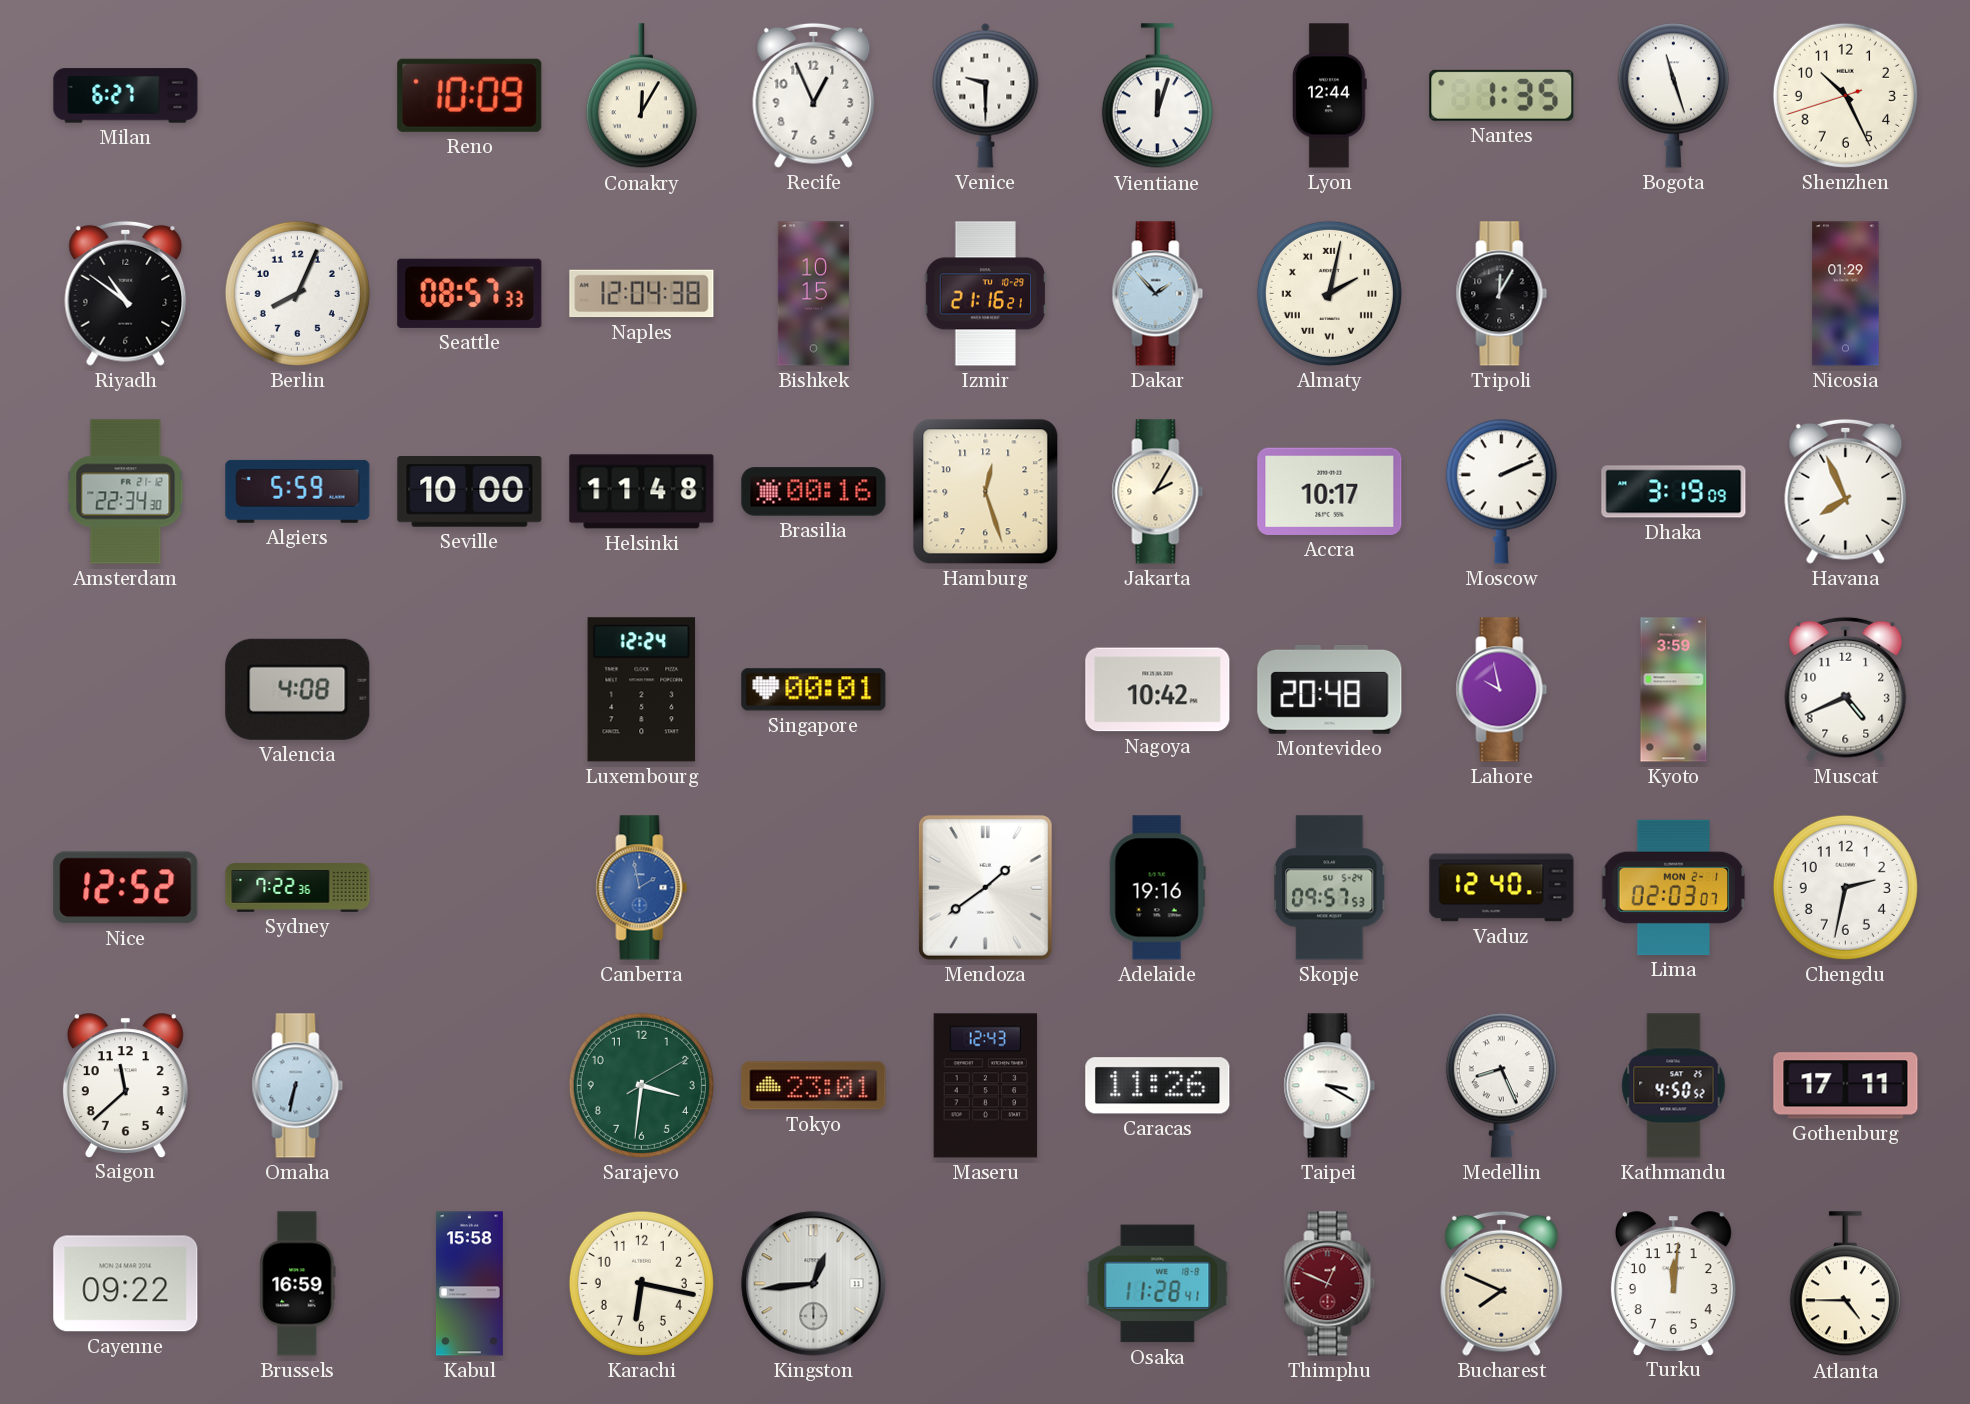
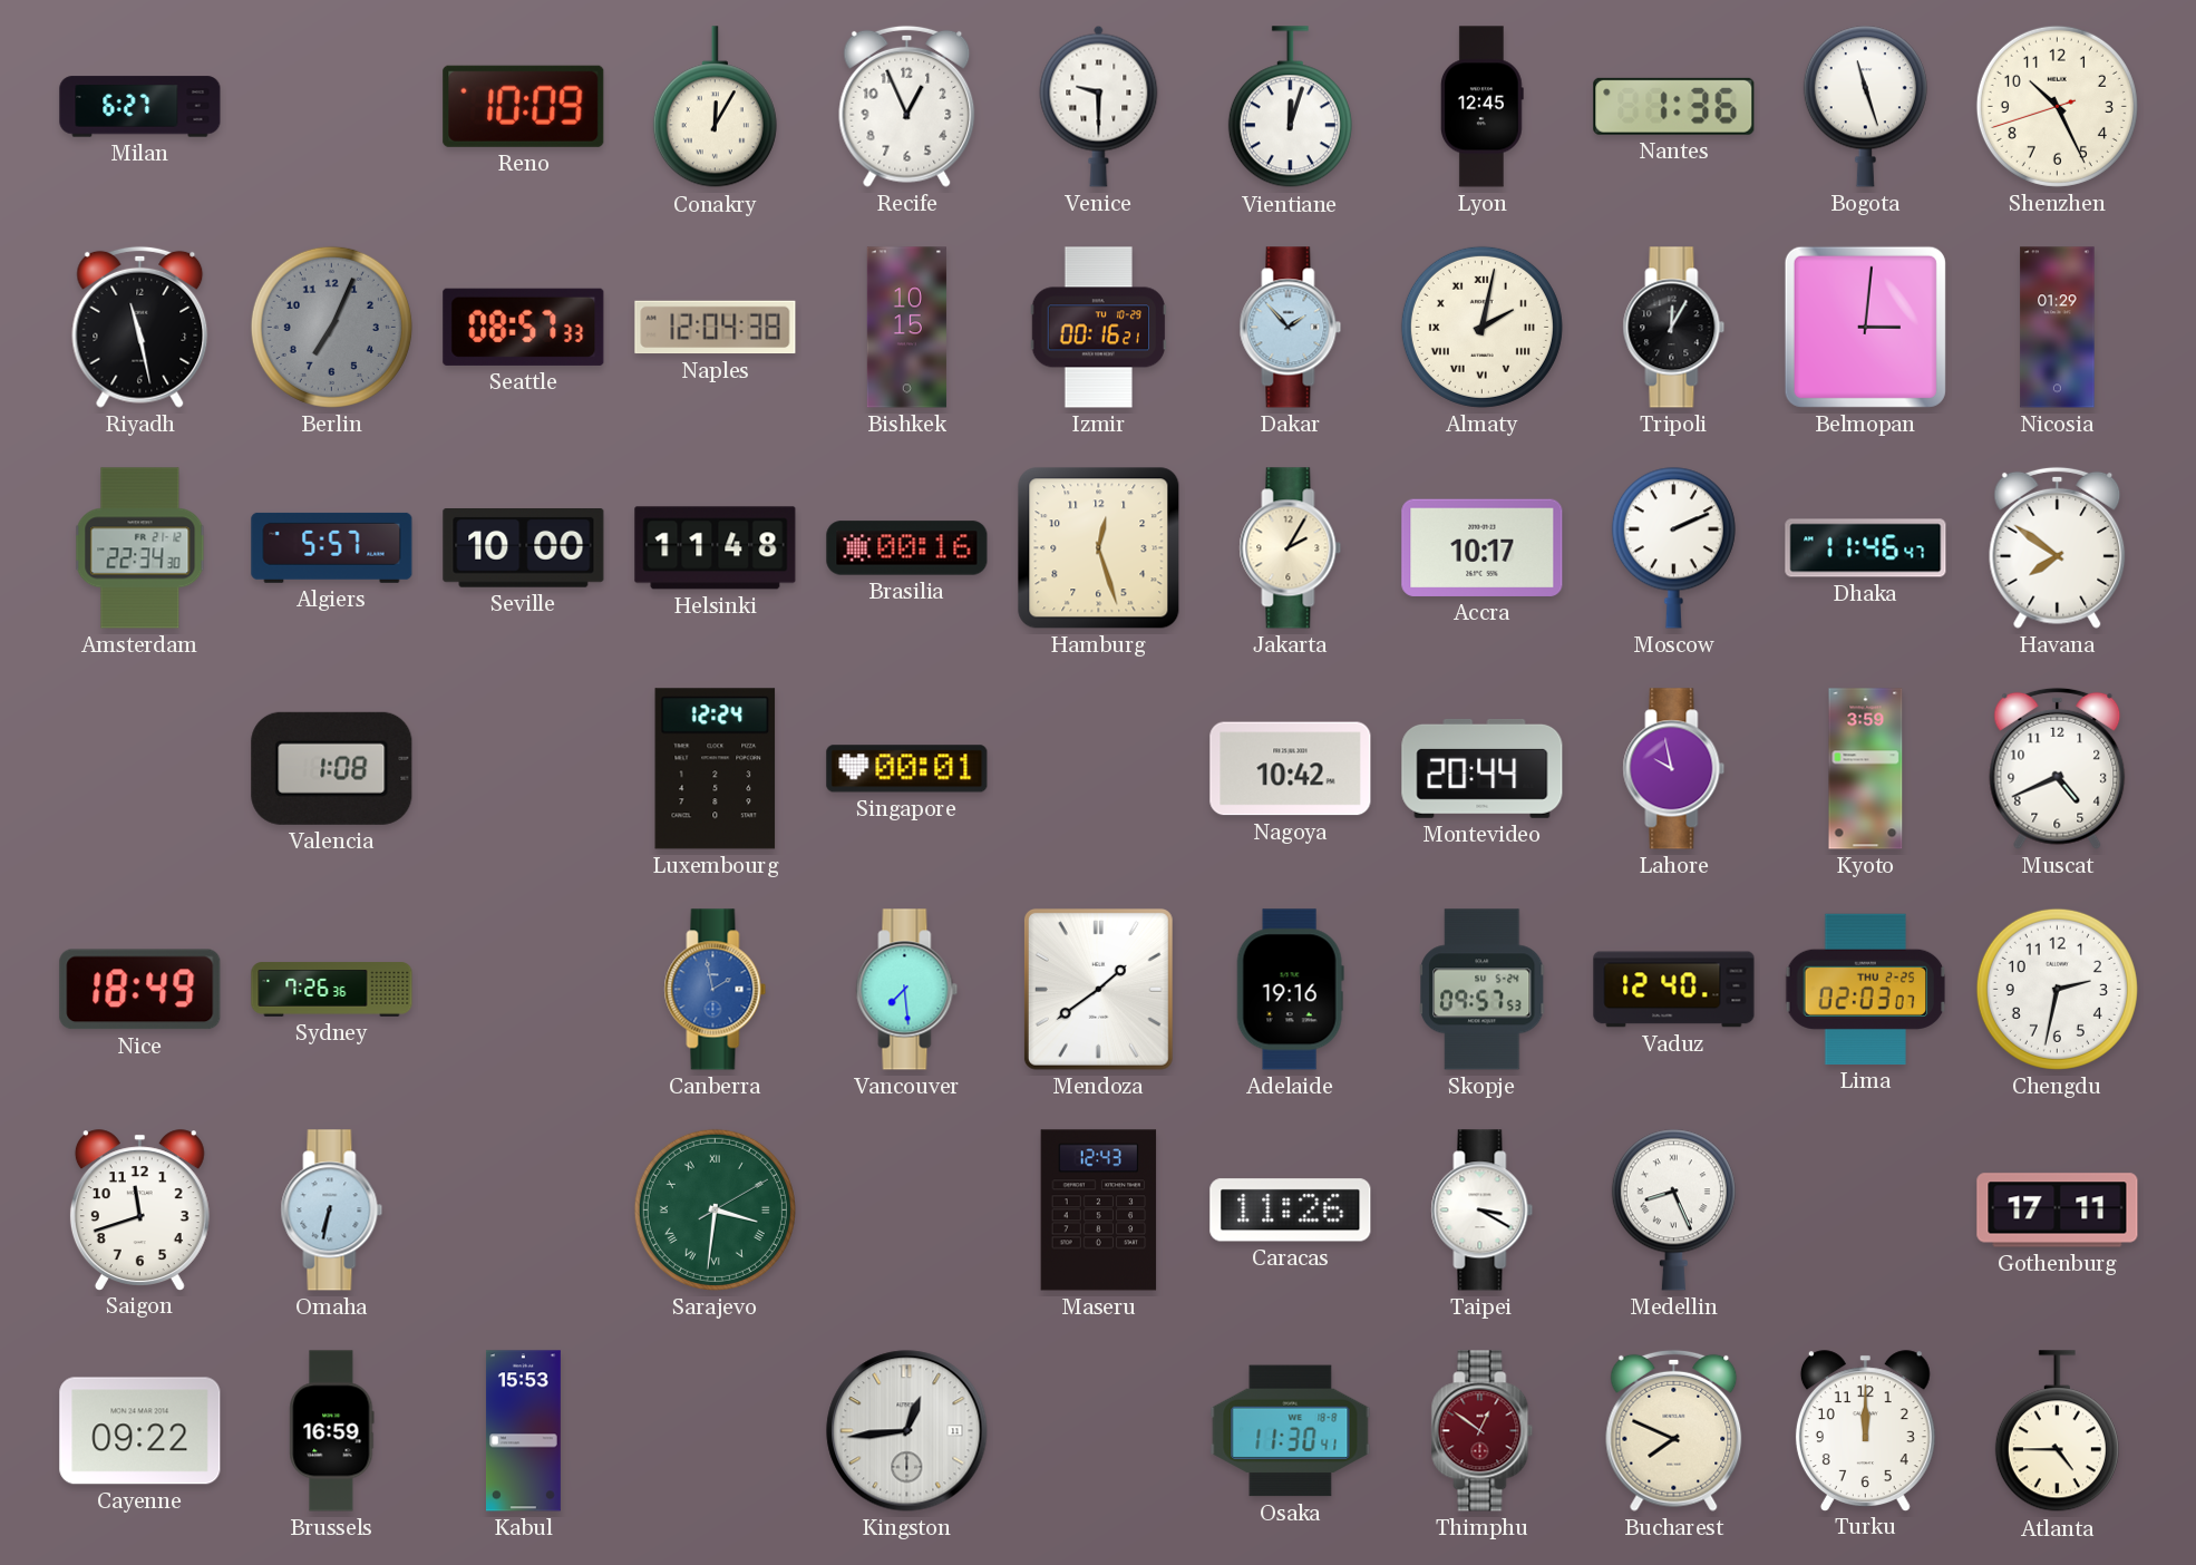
Lyon: 12:44 -> 12:45
Nantes: 1:35 -> 1:36
Riyadh: 10:51 -> 11:28
Berlin: 8:04 -> 7:04
Berlin dial: white -> grey
Izmir: 21:16 -> 00:16
Belmopan: none -> 3:01
Algiers: 5:59 -> 5:57
Dhaka: 3:19 -> 11:46
Havana: 7:56 -> 7:51
Valencia: 4:08 -> 1:08
Montevideo: 20:48 -> 20:44
Nice: 12:52 -> 18:49
Sydney: 7:22 -> 7:26
Vancouver: none -> 7:29
Lima date: MON 2-1 -> THU 2-25
Saigon: 11:38 -> 11:42
Sarajevo numerals: Arabic -> Roman
Tokyo: 23:01 -> none
Kathmandu: 4:50 -> none
Kabul: 15:58 -> 15:53
Karachi: 6:17 -> none
Osaka: 11:28 -> 11:30
Thimphu: 12:49 -> 12:51
Turku: 12:01 -> 12:00
